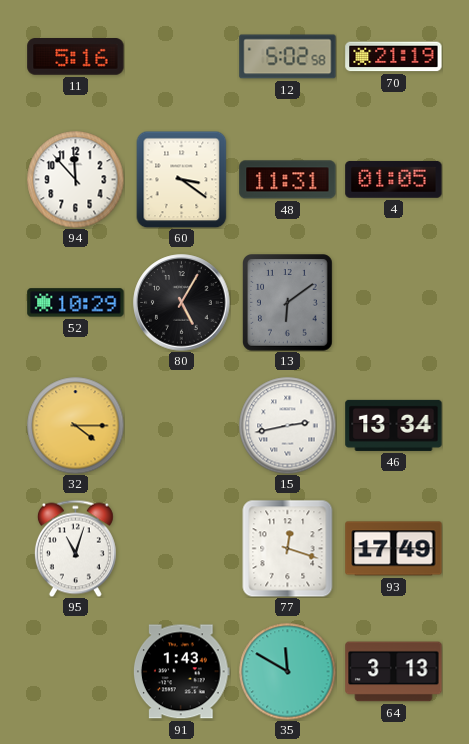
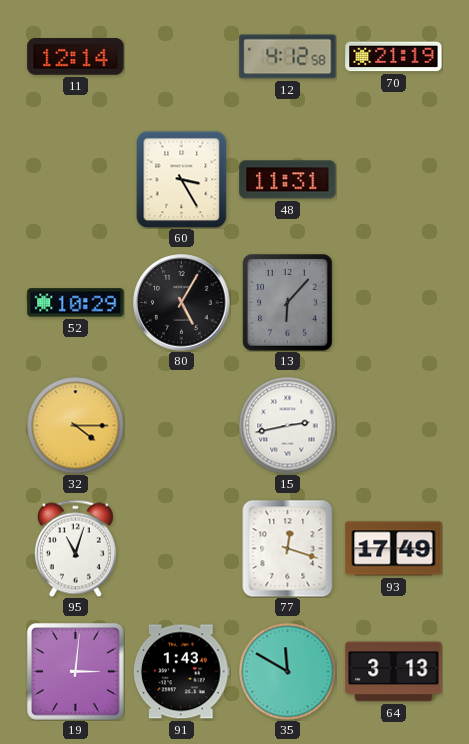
11: 5:16 -> 12:14
12: 5:02 -> 4:12
94: 11:53 -> none
60: 3:21 -> 3:25
4: 01:05 -> none
13: 6:09 -> 6:07
46: 13:34 -> none
19: none -> 3:01
